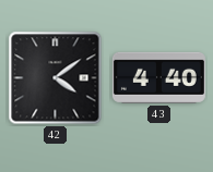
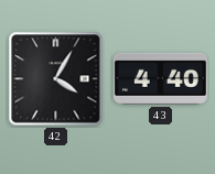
42: 4:09 -> 4:05
